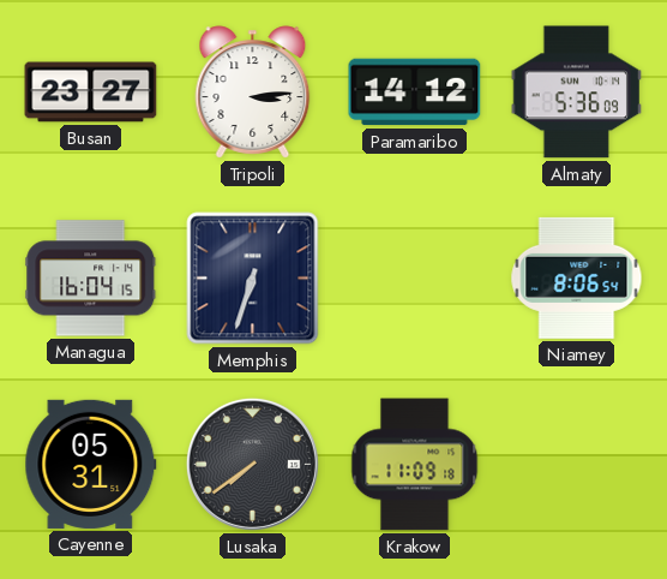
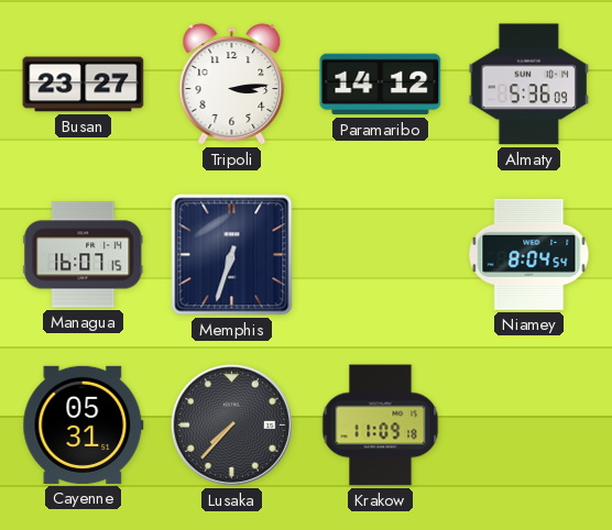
Managua: 16:04 -> 16:07
Niamey: 8:06 -> 8:04
Lusaka: 7:39 -> 7:37
